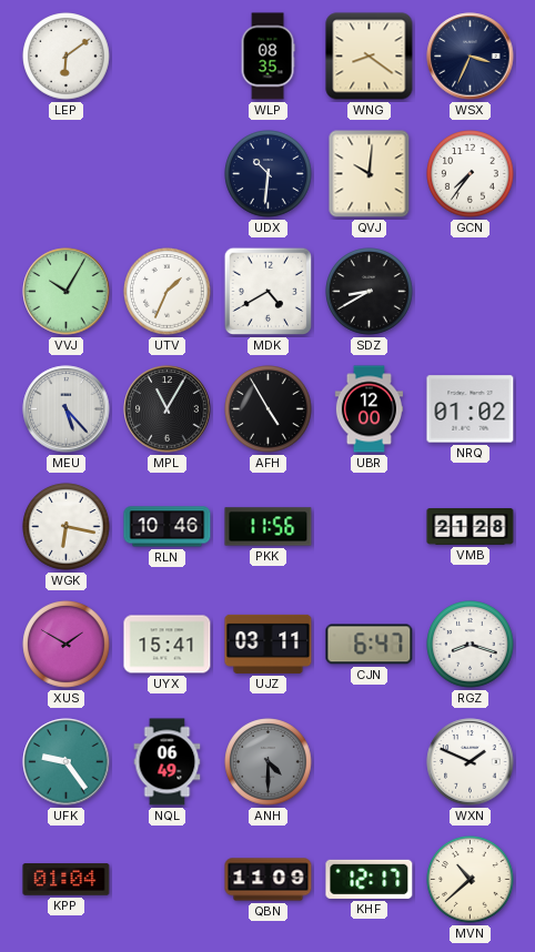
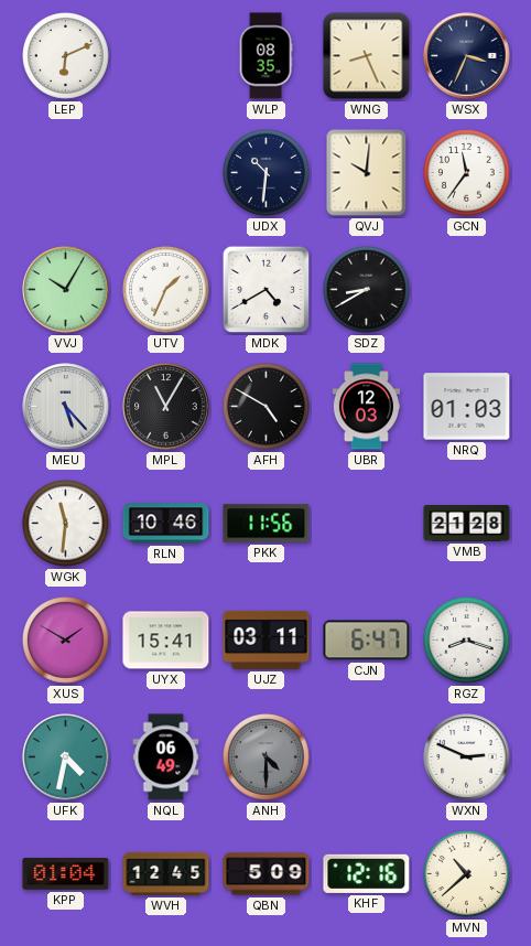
LEP: 6:09 -> 6:11
WNG: 8:21 -> 8:26
GCN: 7:36 -> 11:36
AFH: 4:55 -> 4:50
UBR: 12:00 -> 12:03
NRQ: 01:02 -> 01:03
WGK: 6:17 -> 11:31
UFK: 9:24 -> 4:32
WXN: 1:49 -> 2:49
WVH: none -> 12:45
QBN: 11:09 -> 5:09
KHF: 12:17 -> 12:16
